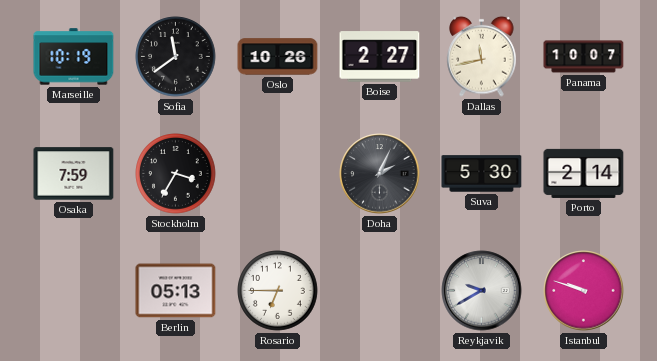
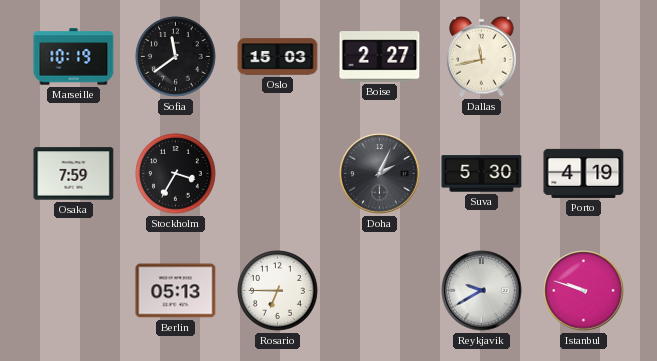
Oslo: 10:26 -> 15:03
Panama: 10:07 -> none
Porto: 2:14 -> 4:19
